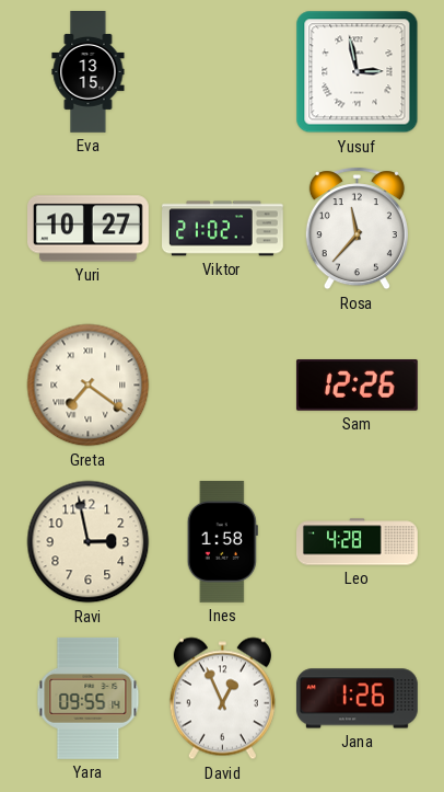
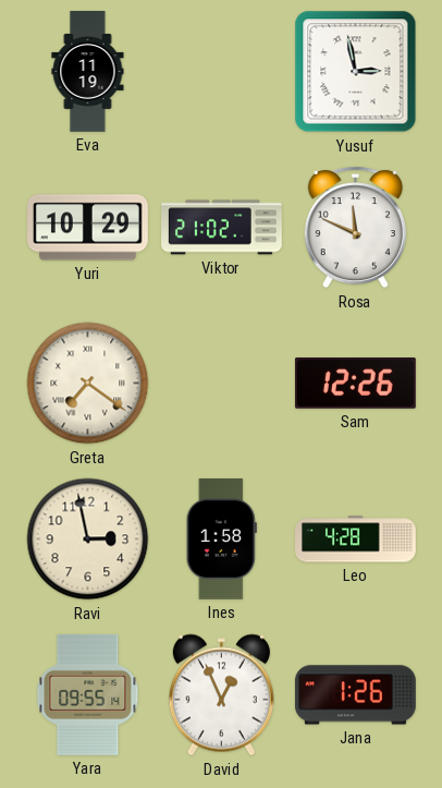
Eva: 13:15 -> 11:19
Yuri: 10:27 -> 10:29
Rosa: 11:37 -> 11:49
